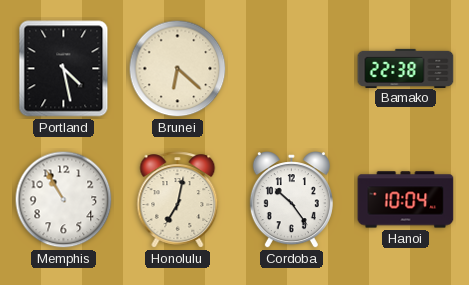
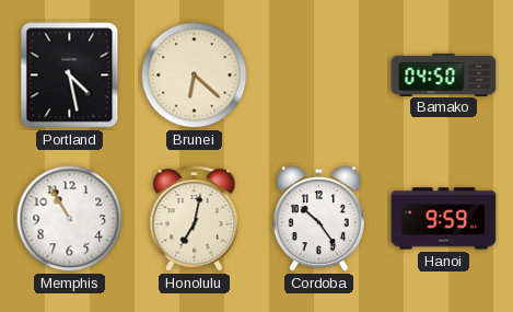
Bamako: 22:38 -> 04:50
Hanoi: 10:04 -> 9:59
